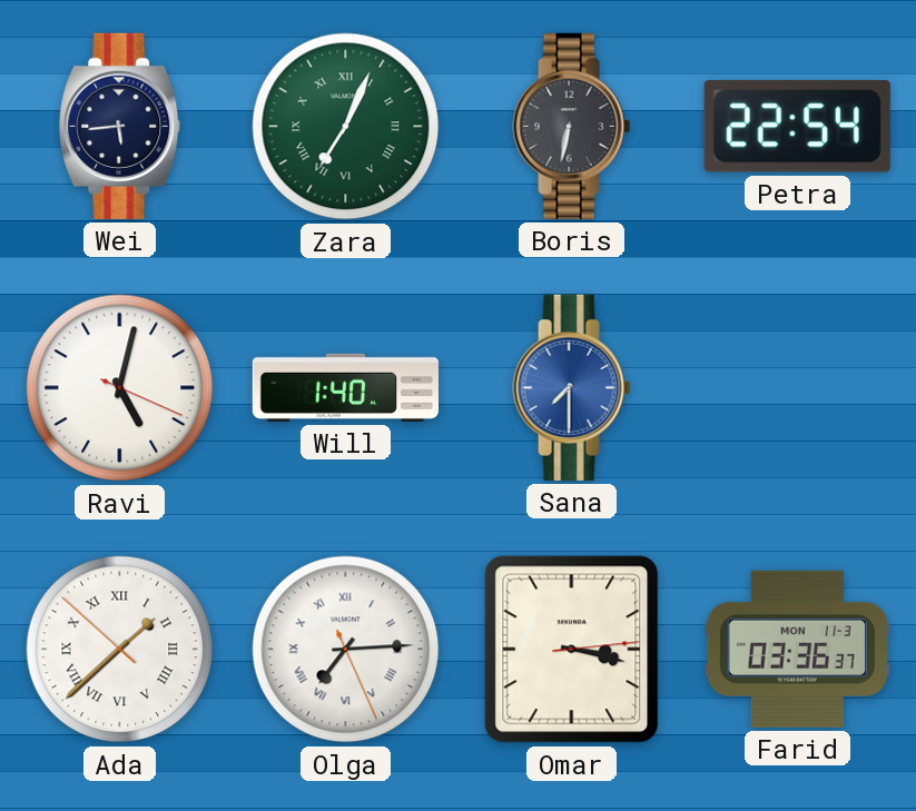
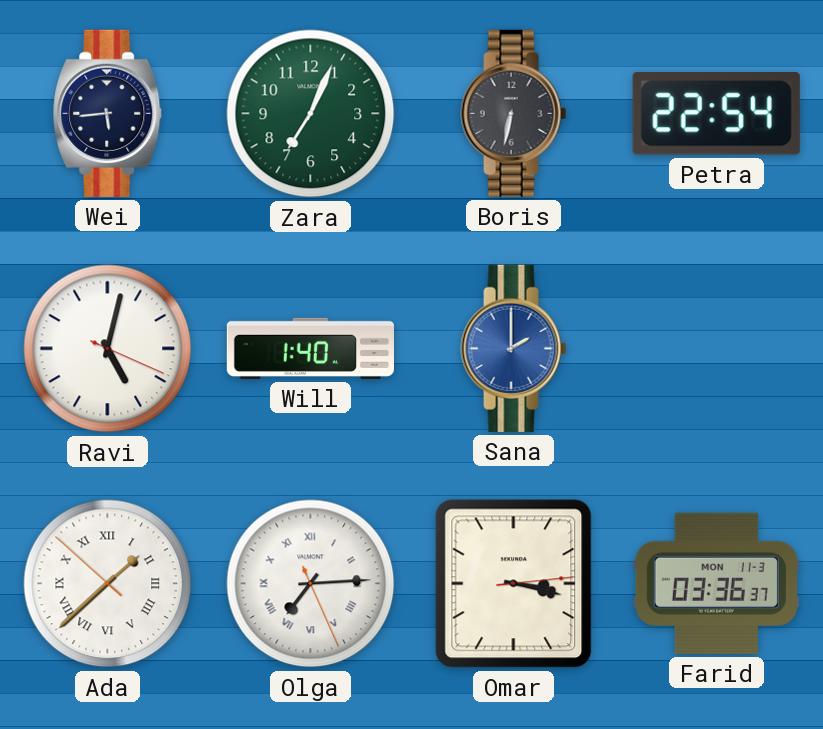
Zara numerals: Roman -> Arabic
Sana: 7:30 -> 2:00
